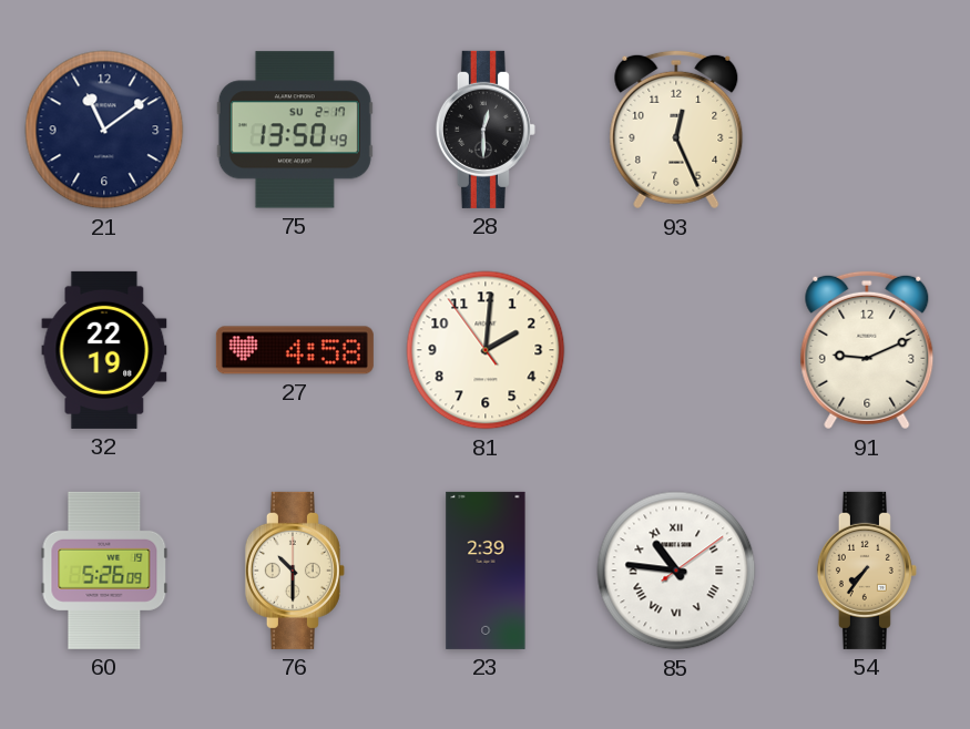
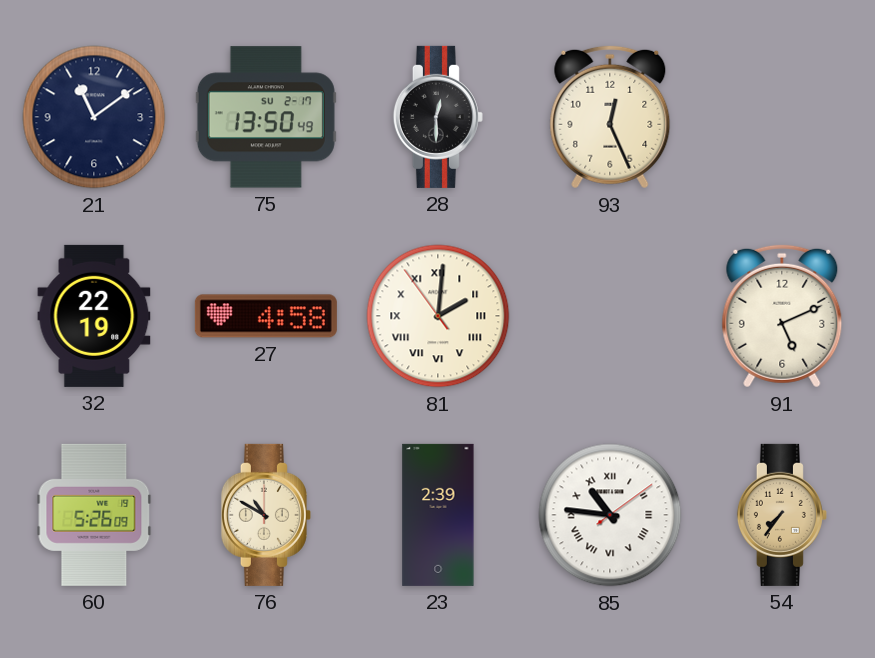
81 numerals: Arabic -> Roman
91: 9:11 -> 5:11
76: 10:30 -> 10:50
